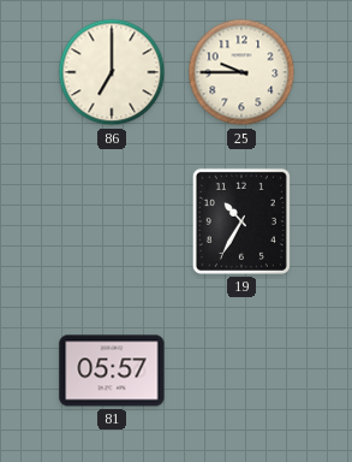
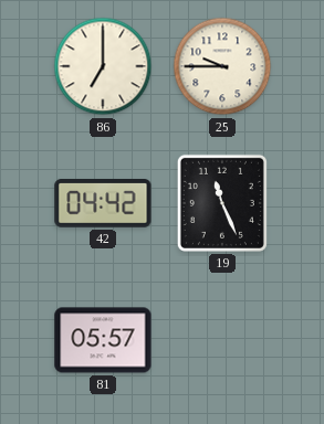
42: none -> 04:42
19: 10:35 -> 11:26
